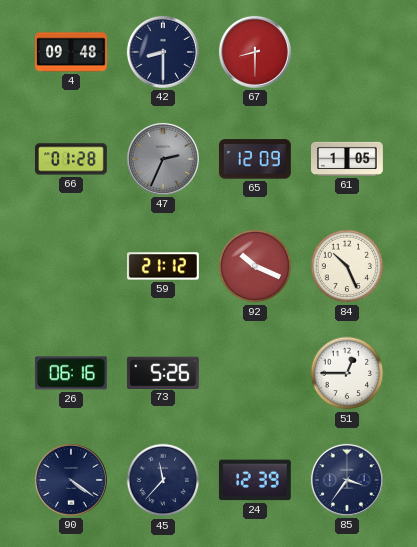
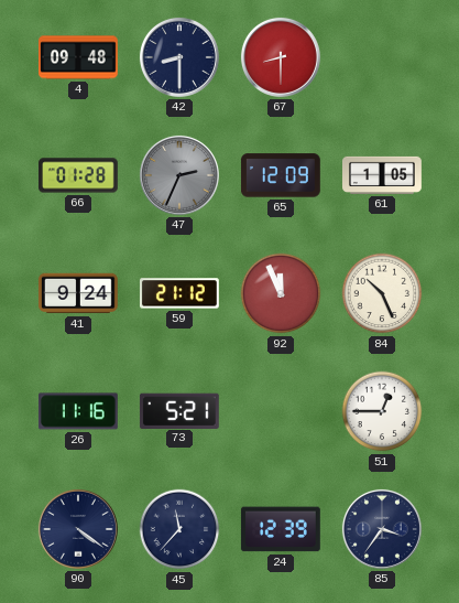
41: none -> 9:24
92: 10:19 -> 11:56
26: 06:16 -> 11:16
73: 5:26 -> 5:21
